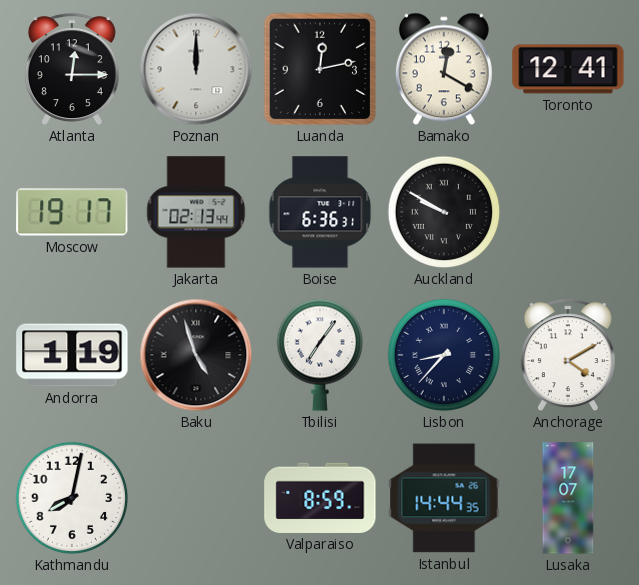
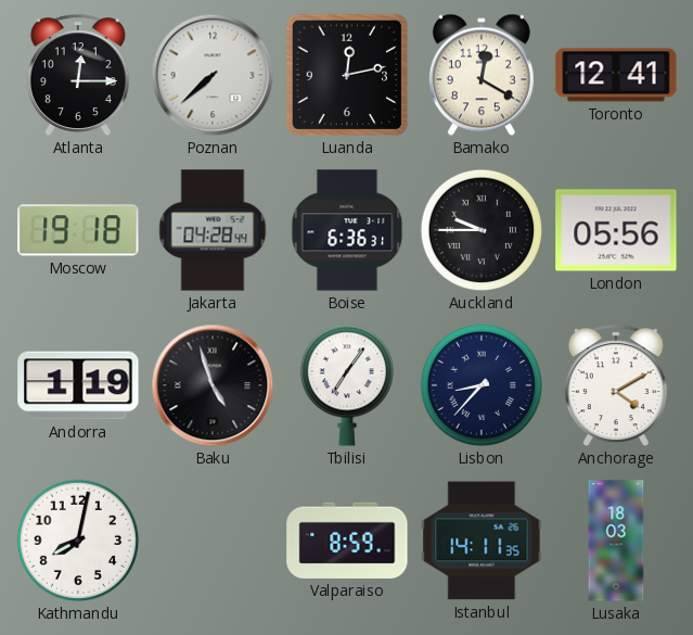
Poznan: 12:00 -> 7:38
Moscow: 19:17 -> 19:18
Jakarta: 02:13 -> 04:28
Auckland: 9:50 -> 9:45
London: none -> 05:56
Istanbul: 14:44 -> 14:11
Lusaka: 17:07 -> 18:03
